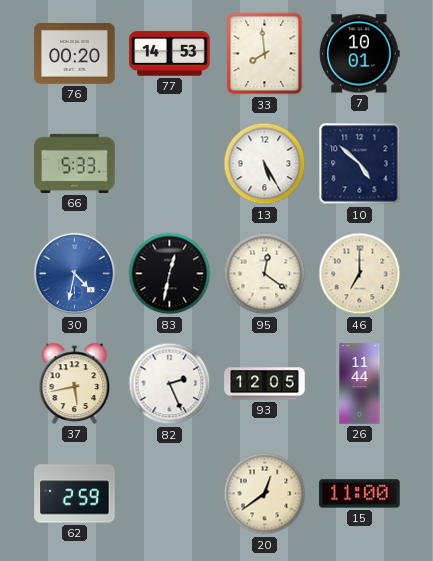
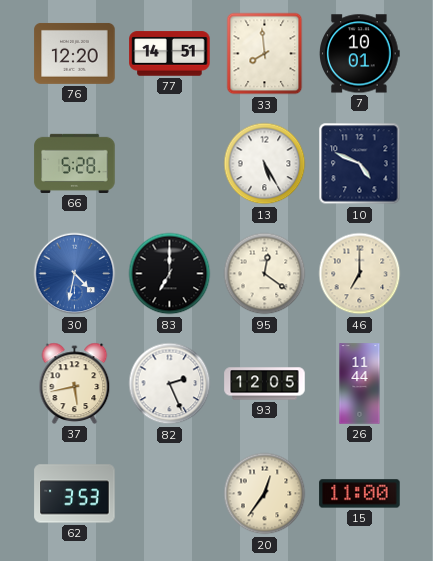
76: 00:20 -> 12:20
77: 14:53 -> 14:51
66: 5:33 -> 5:28
10: 4:52 -> 4:49
83: 12:32 -> 7:00
62: 2:59 -> 3:53
20: 12:39 -> 12:36
